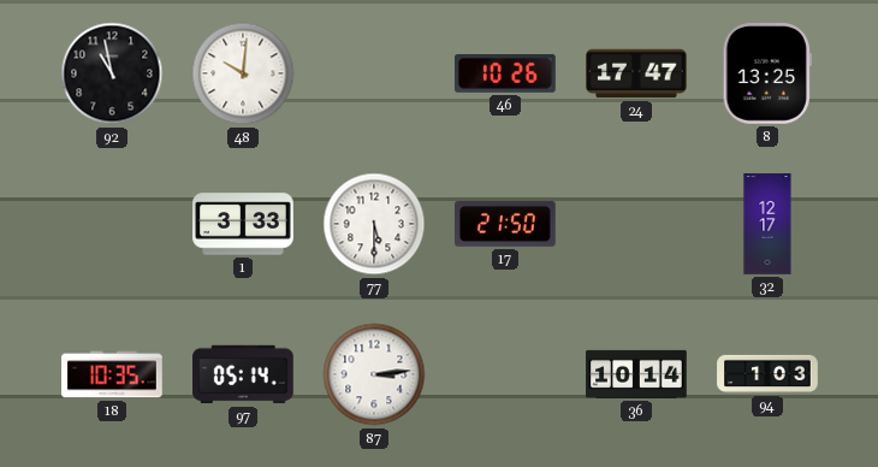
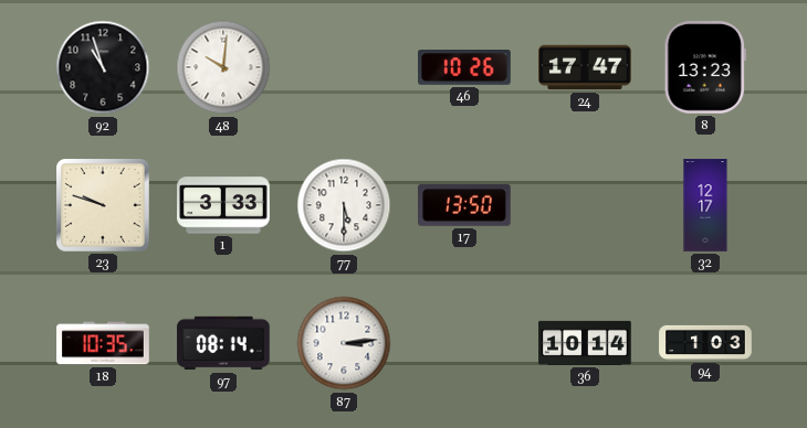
92: 10:58 -> 10:57
8: 13:25 -> 13:23
23: none -> 9:48
17: 21:50 -> 13:50
97: 05:14 -> 08:14
